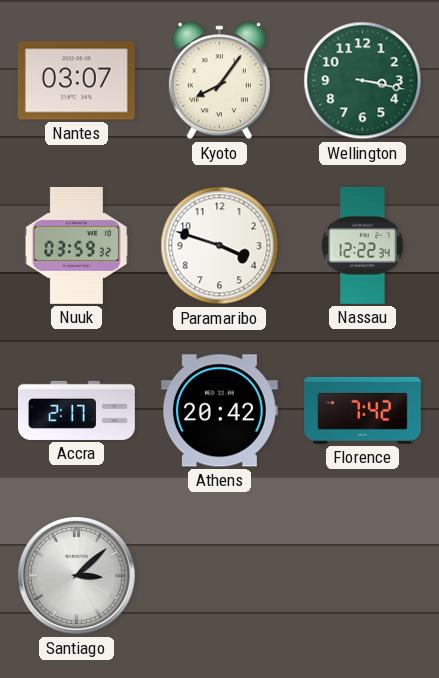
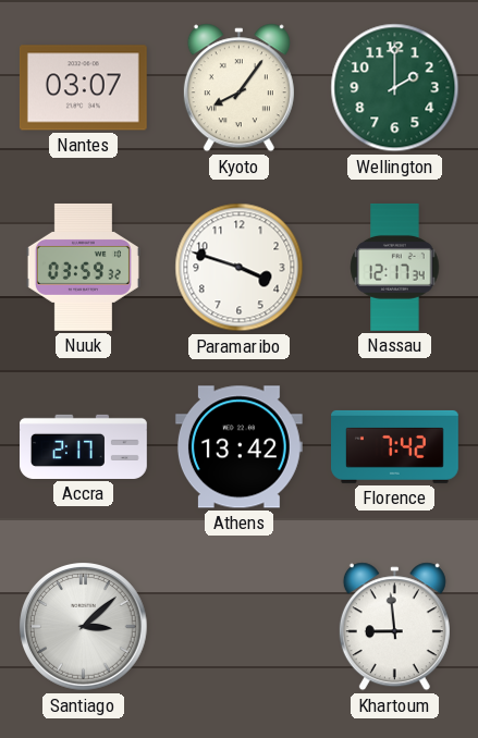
Wellington: 3:17 -> 2:00
Nassau: 12:22 -> 12:17
Athens: 20:42 -> 13:42
Khartoum: none -> 8:59
